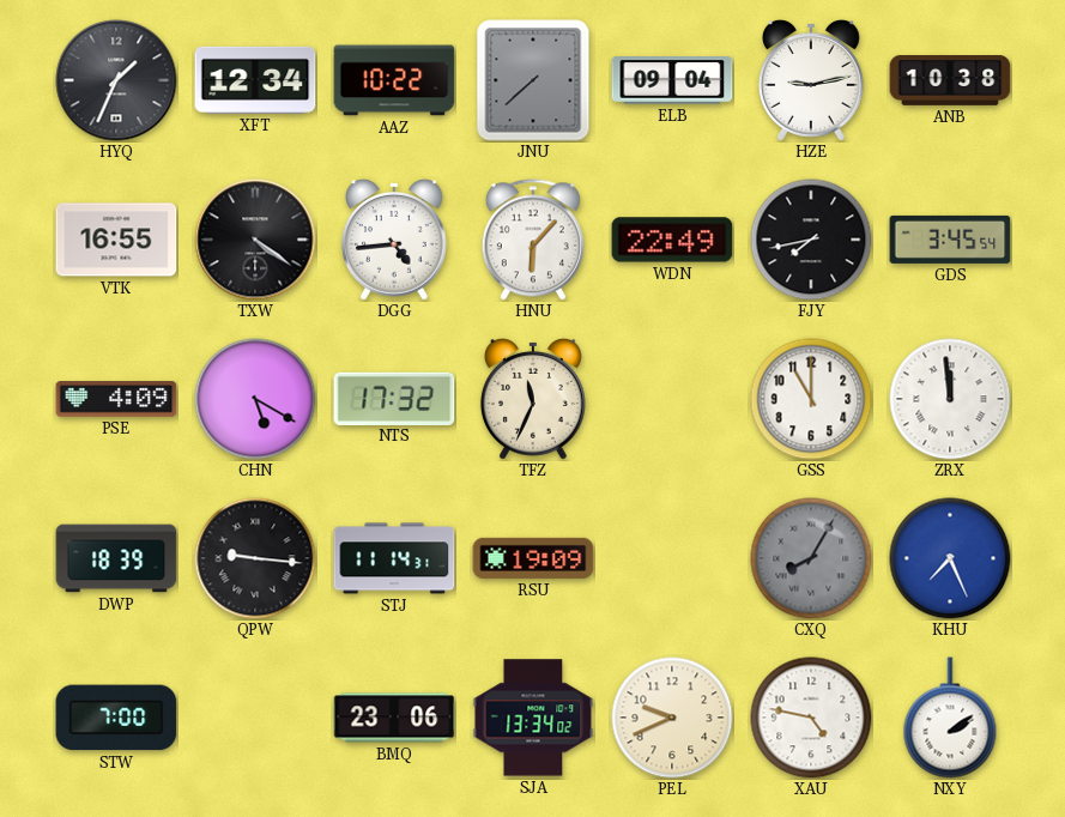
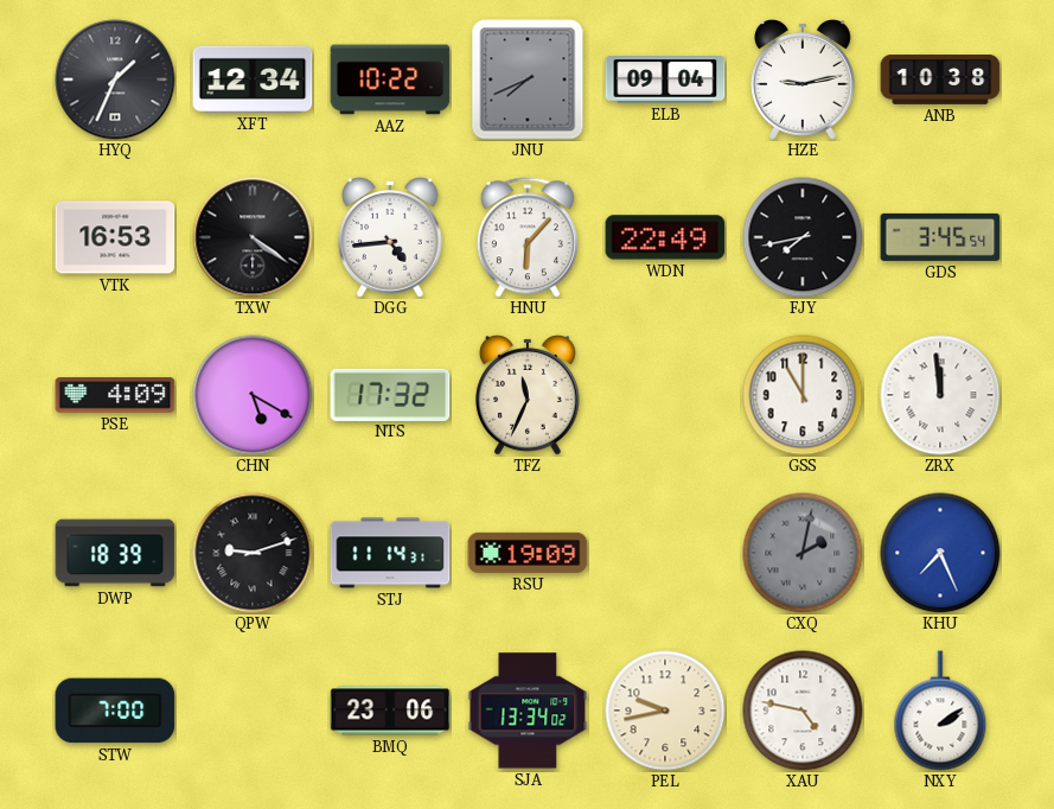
JNU: 7:38 -> 7:41
VTK: 16:55 -> 16:53
QPW: 9:16 -> 9:12
CXQ: 8:05 -> 2:02
PEL: 9:41 -> 9:43
